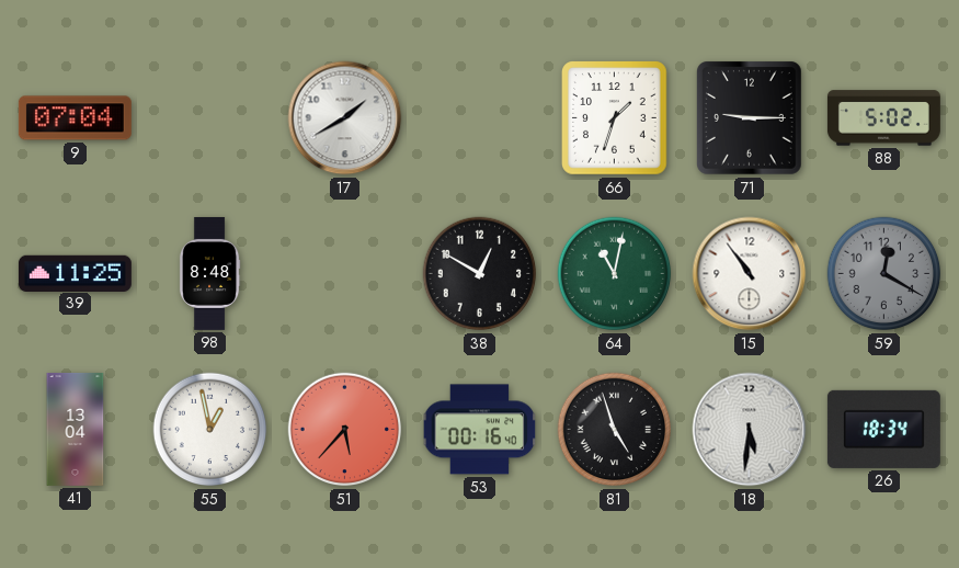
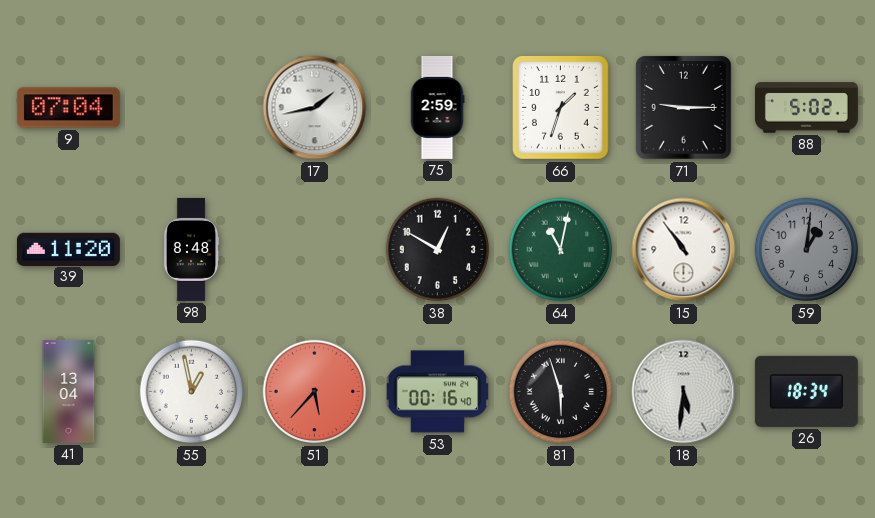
17: 1:40 -> 1:43
75: none -> 2:59
39: 11:25 -> 11:20
59: 12:20 -> 1:01
81: 4:57 -> 5:57
